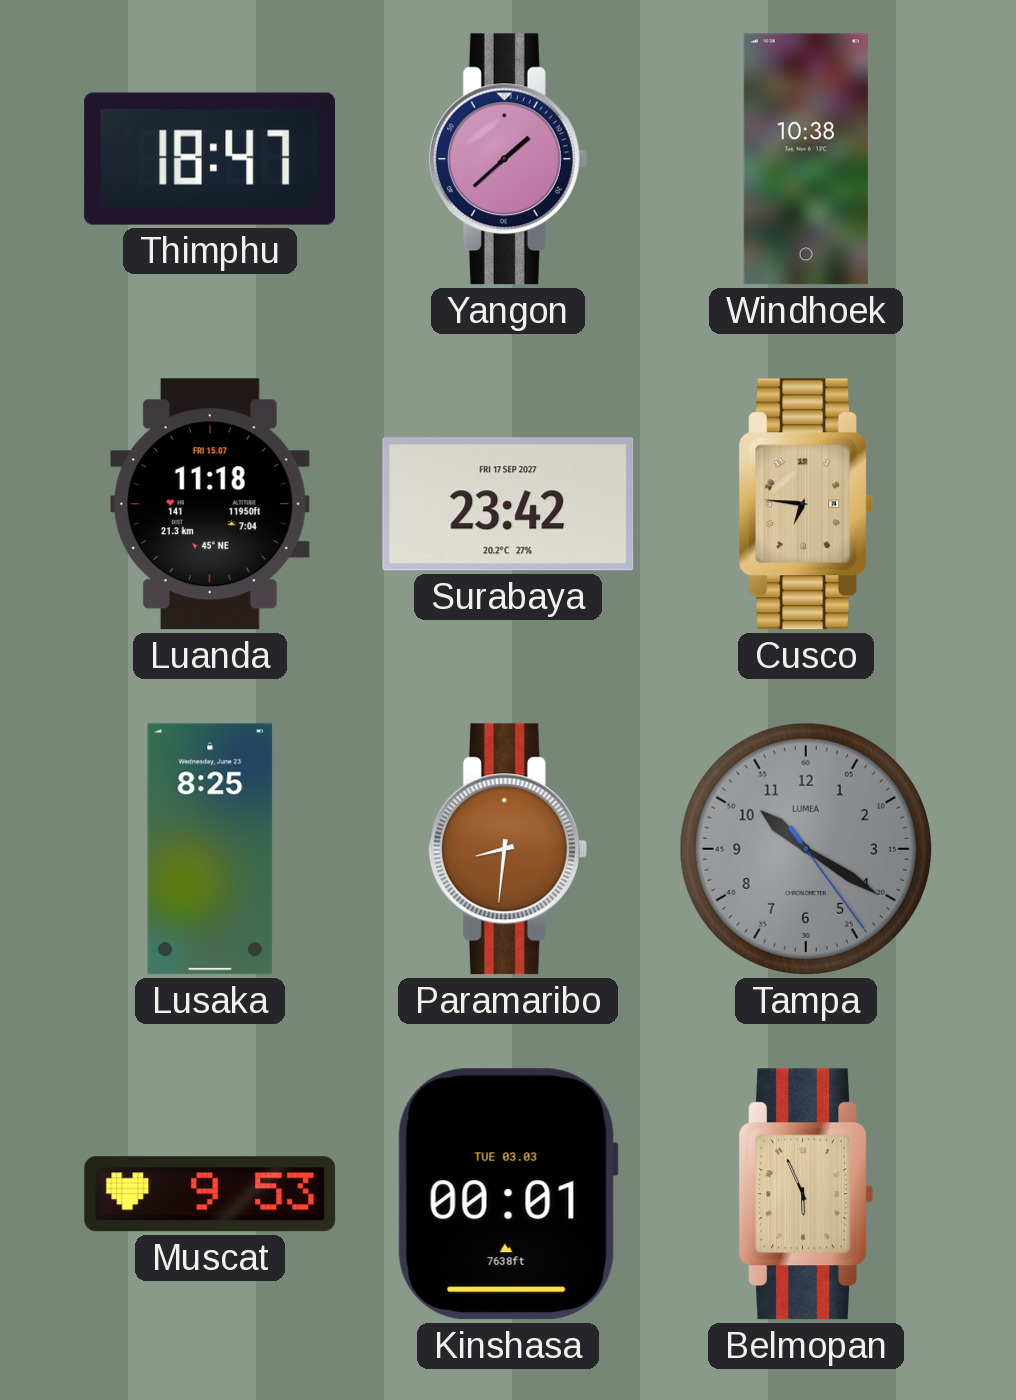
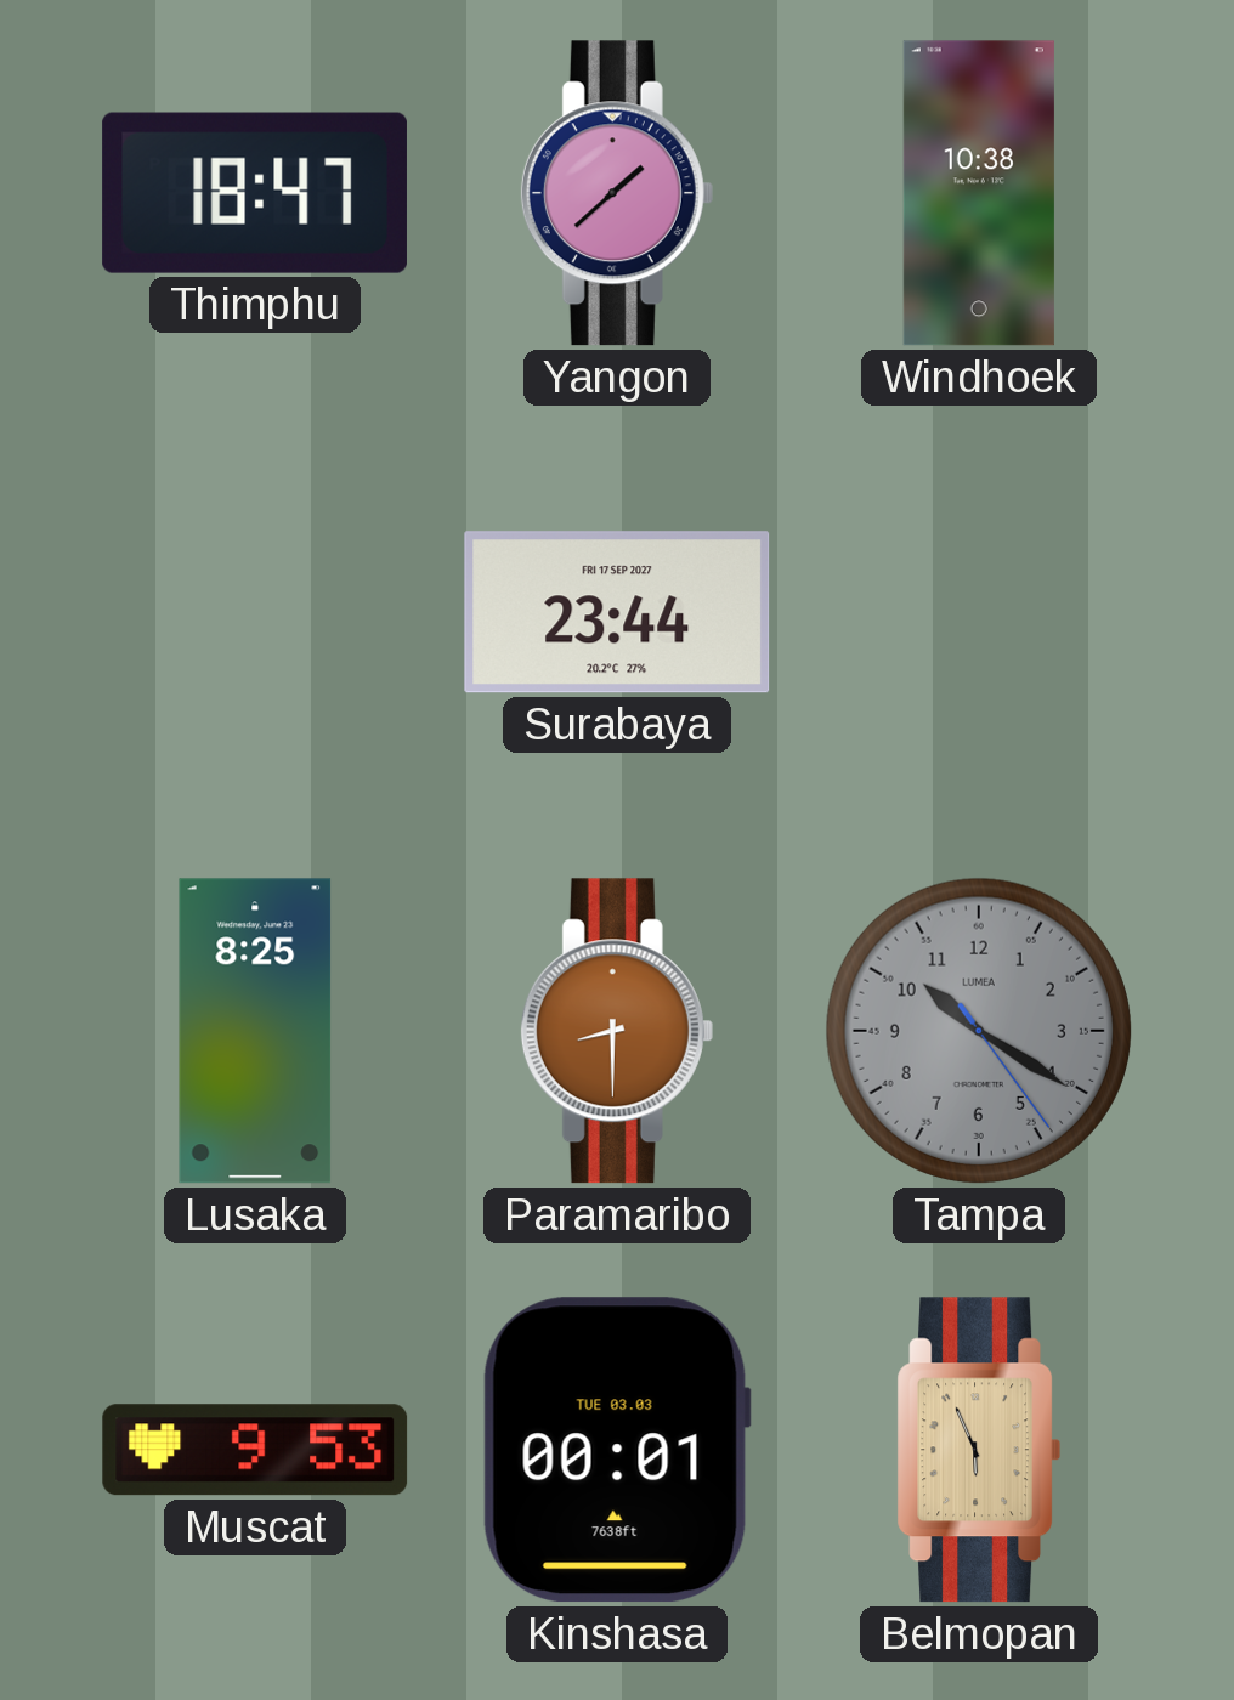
Luanda: 11:18 -> none
Surabaya: 23:42 -> 23:44
Cusco: 6:46 -> none
Paramaribo: 8:31 -> 8:30
